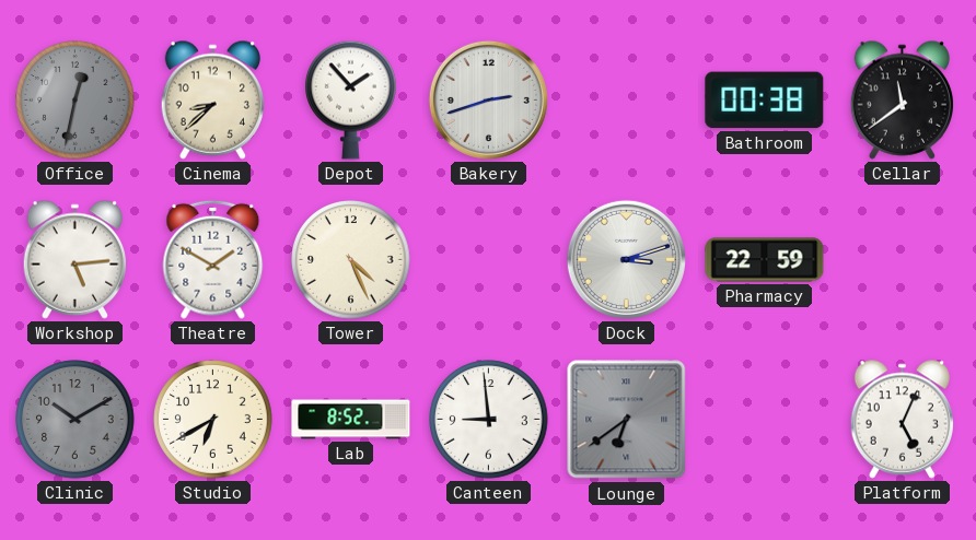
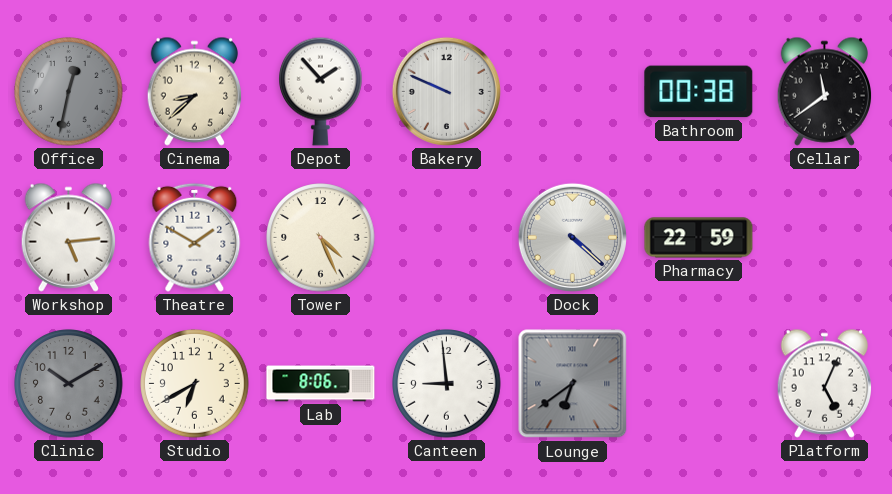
Bakery: 2:42 -> 9:49
Dock: 3:12 -> 4:22
Lab: 8:52 -> 8:06
